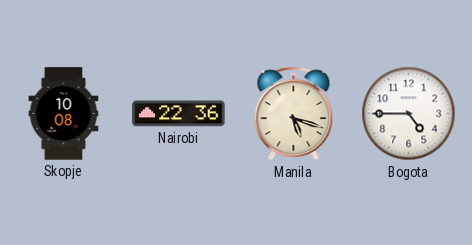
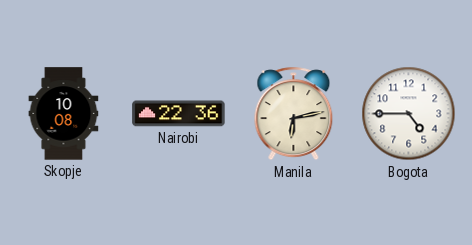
Manila: 5:18 -> 6:13
